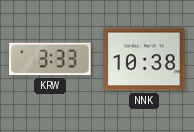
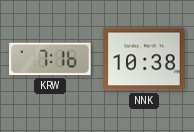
KRW: 3:33 -> 7:16
